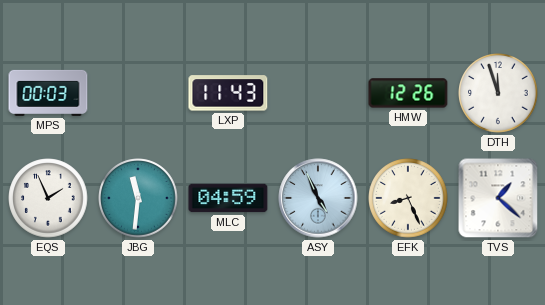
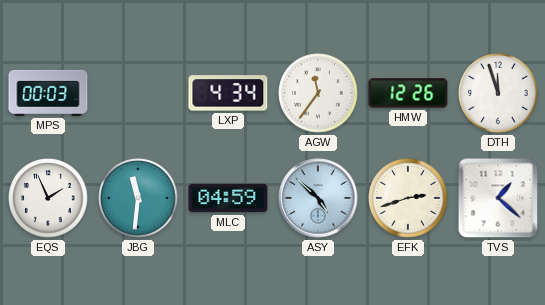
LXP: 11:43 -> 4:34
AGW: none -> 11:36
ASY: 4:56 -> 4:52
EFK: 8:26 -> 2:42
